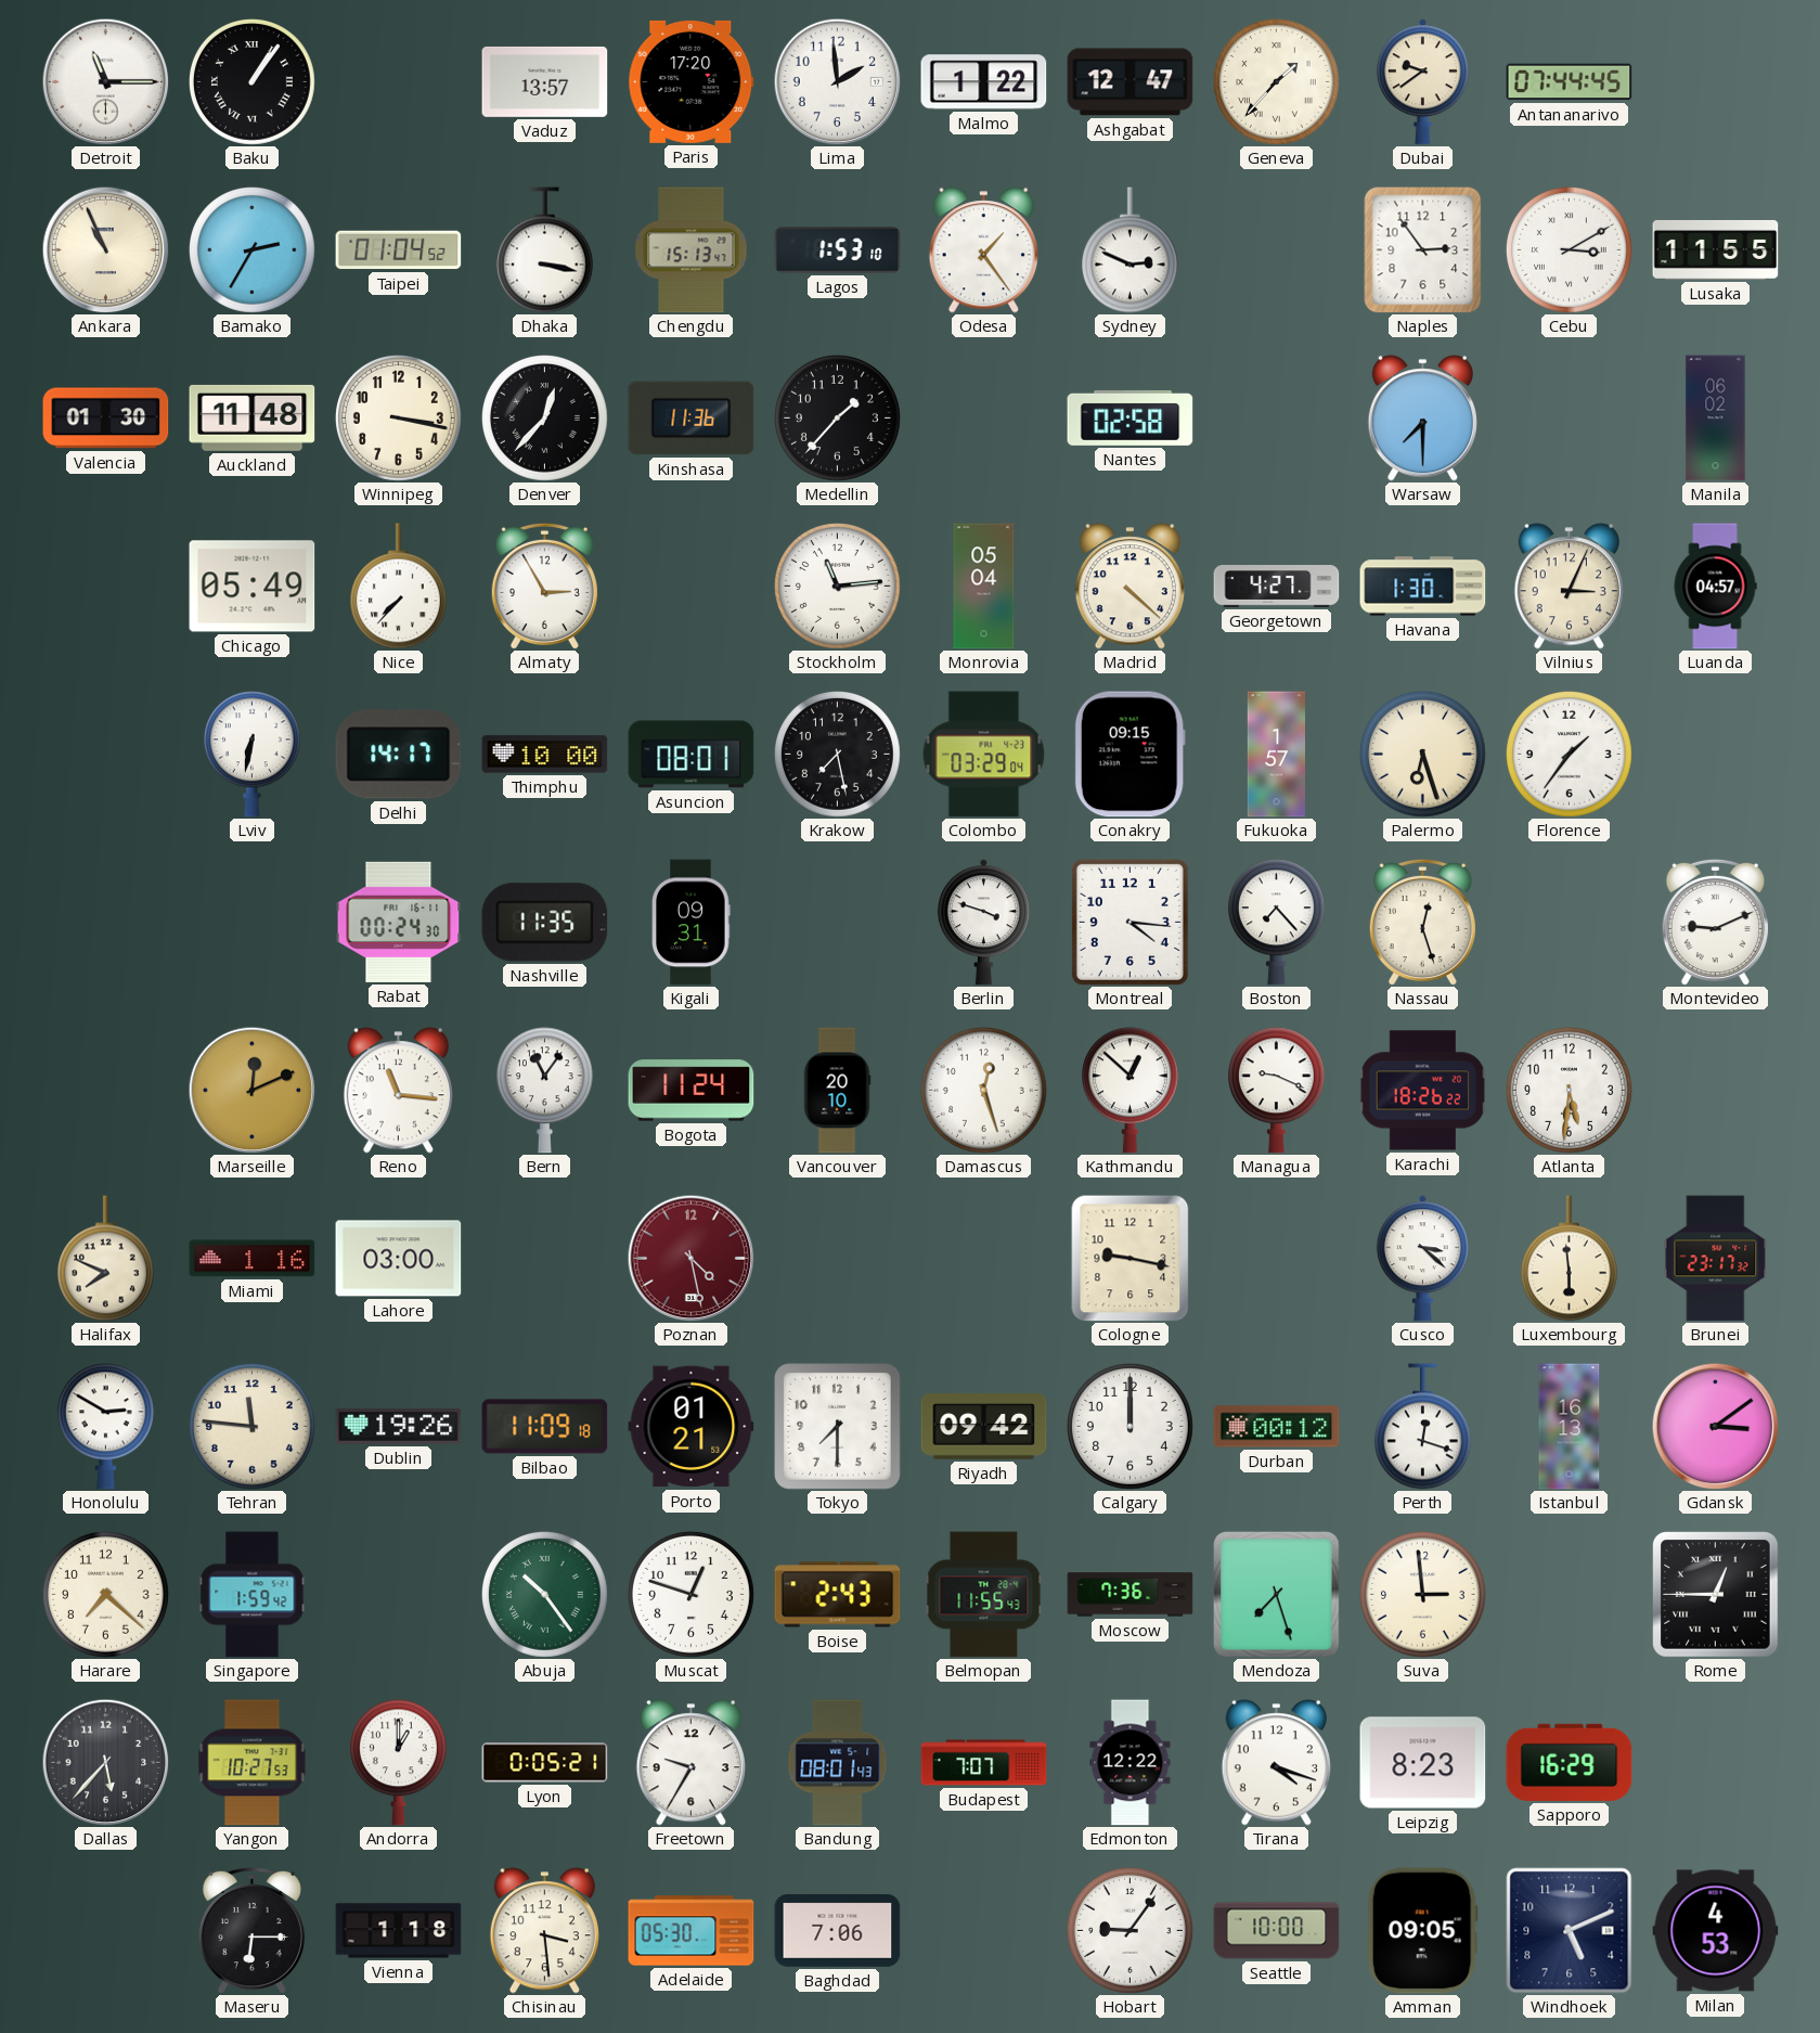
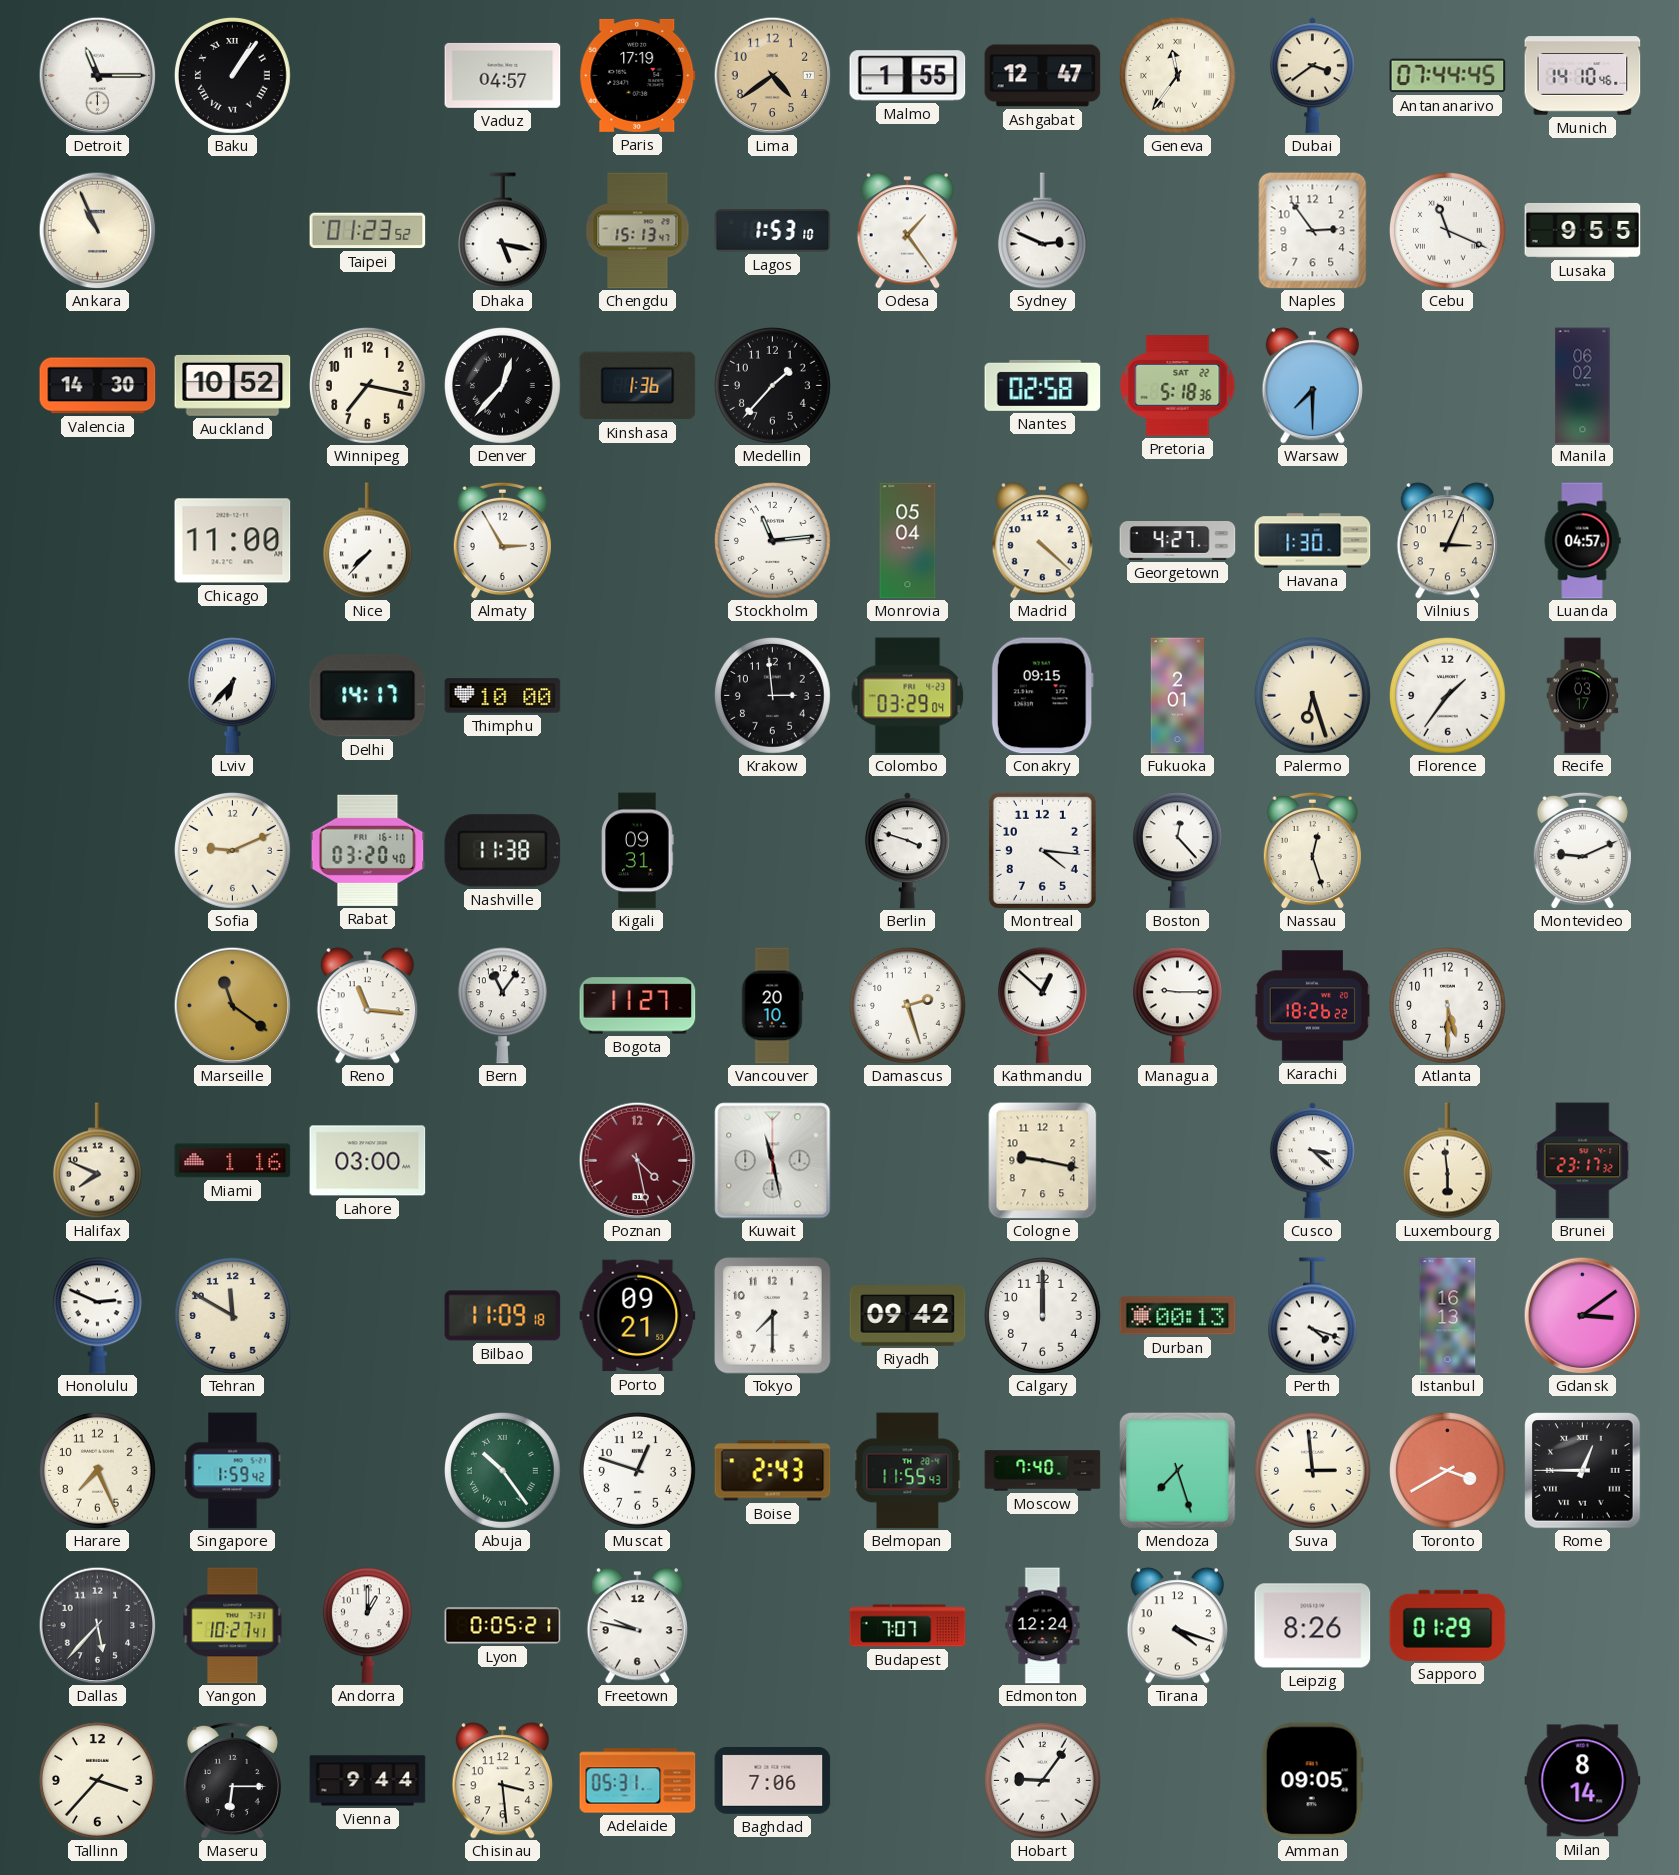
Vaduz: 13:57 -> 04:57
Paris: 17:20 -> 17:19
Lima: 1:59 -> 4:39
Lima dial: white -> champagne
Malmo: 1:22 -> 1:55
Geneva: 1:37 -> 11:36
Dubai: 9:39 -> 3:39
Munich: none -> 14:10
Bamako: 2:35 -> none
Taipei: 01:04 -> 01:23
Dhaka: 3:17 -> 5:17
Cebu: 3:10 -> 11:19
Lusaka: 11:55 -> 9:55
Valencia: 01:30 -> 14:30
Auckland: 11:48 -> 10:52
Winnipeg: 3:17 -> 7:17
Kinshasa: 11:36 -> 1:36
Pretoria: none -> 5:18
Chicago: 05:49 -> 11:00
Lviv: 6:32 -> 6:37
Asuncion: 08:01 -> none
Krakow: 7:28 -> 2:59
Fukuoka: 1:57 -> 2:01
Recife: none -> 03:17
Sofia: none -> 9:11
Rabat: 00:24 -> 03:20
Nashville: 11:35 -> 11:38
Boston: 7:23 -> 12:23
Marseille: 12:11 -> 11:21
Bogota: 11:24 -> 11:27
Damascus: 12:27 -> 2:27
Managua: 9:19 -> 9:15
Atlanta: 5:31 -> 5:30
Kuwait: none -> 11:28
Honolulu: 2:50 -> 2:49
Tehran: 11:46 -> 11:50
Dublin: 19:26 -> none
Porto: 01:21 -> 09:21
Durban: 00:12 -> 00:13
Perth: 12:18 -> 4:18
Harare: 7:22 -> 7:26
Moscow: 7:36 -> 7:40
Toronto: none -> 3:40
Yangon: 10:27:53 -> 10:27:41
Freetown: 9:35 -> 9:47
Bandung: 08:01 -> none
Edmonton: 12:22 -> 12:24
Leipzig: 8:23 -> 8:26
Sapporo: 16:29 -> 01:29
Tallinn: none -> 3:37
Vienna: 1:18 -> 9:44
Adelaide: 05:30 -> 05:31
Seattle: 10:00 -> none
Windhoek: 5:11 -> none
Milan: 4:53 -> 8:14
